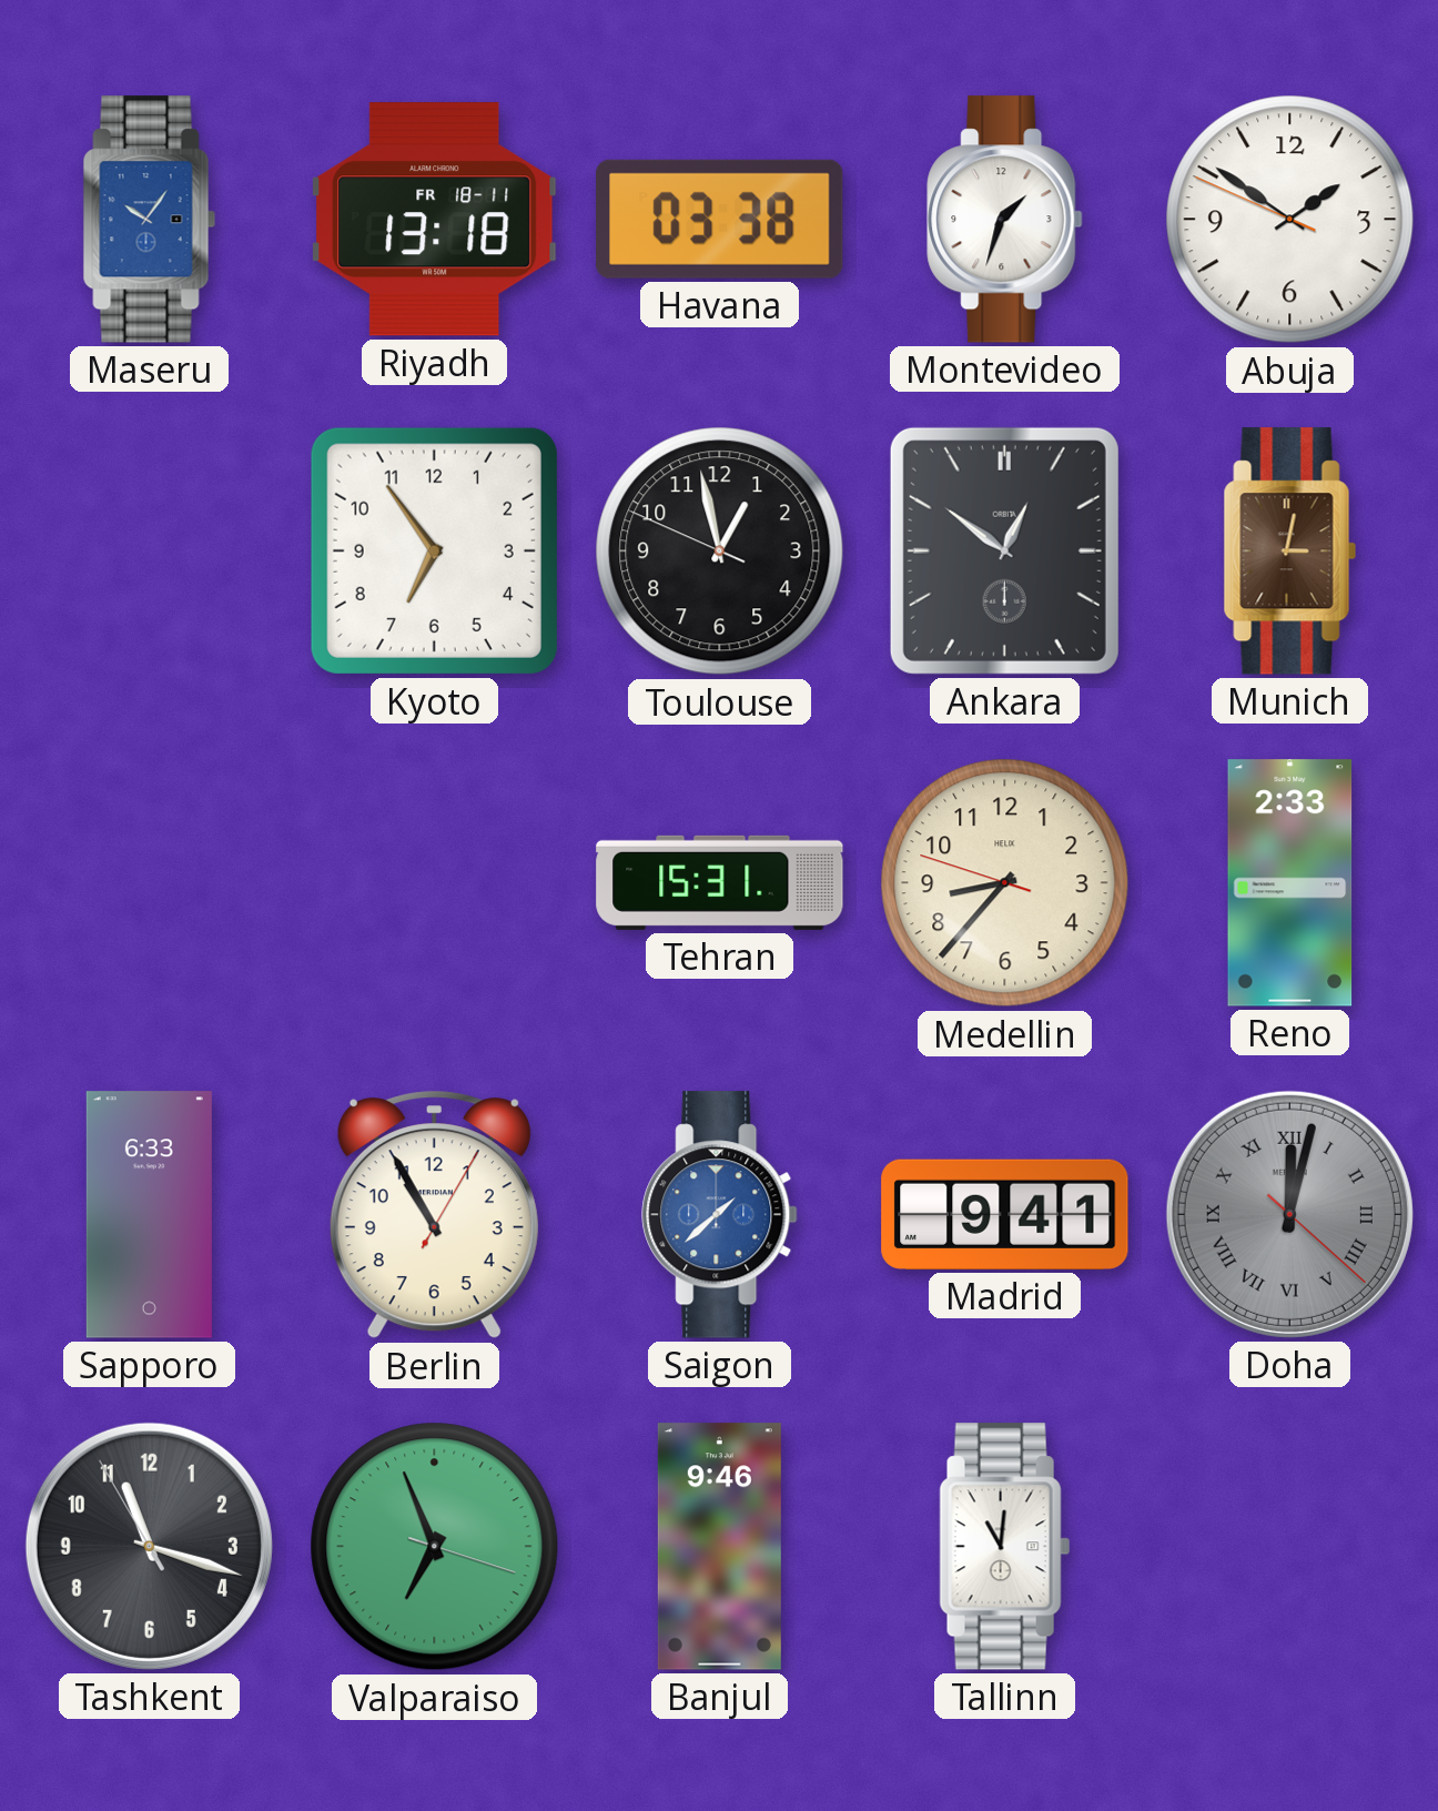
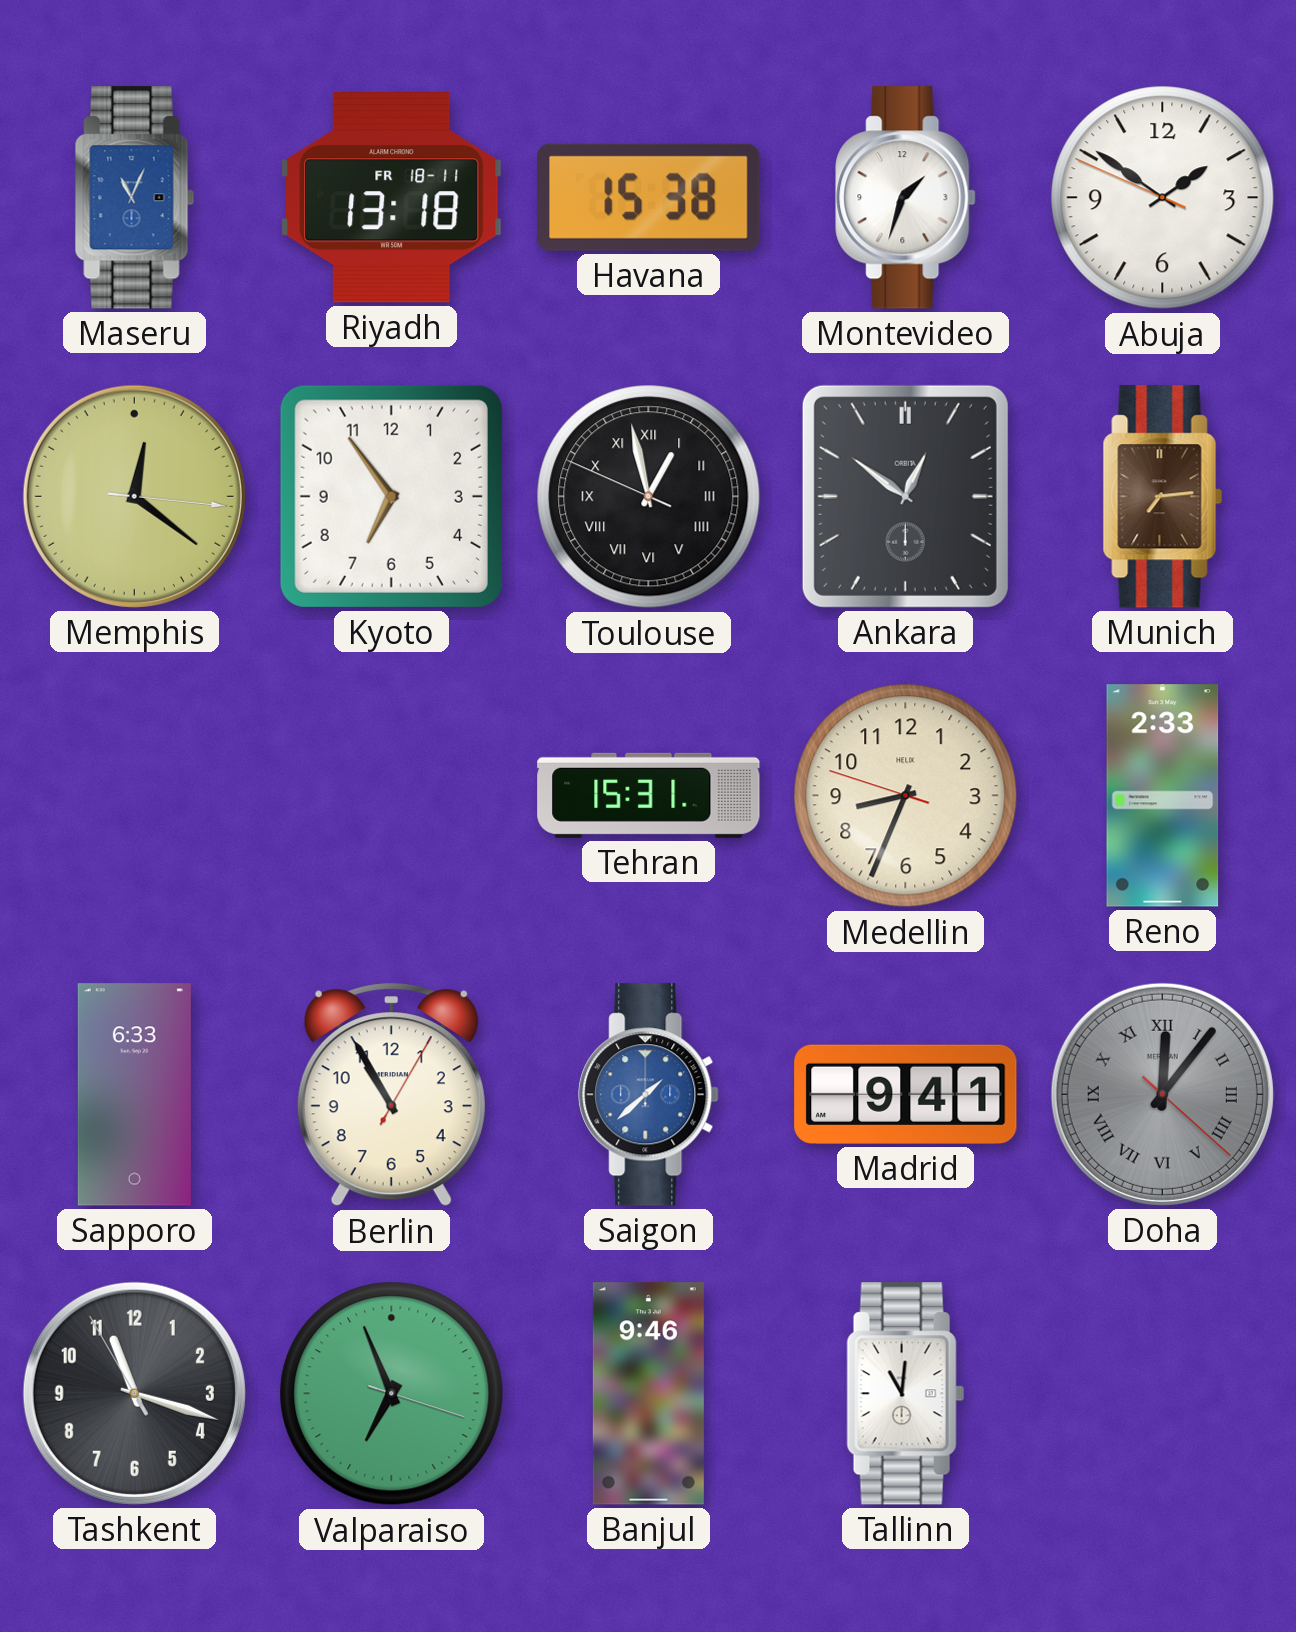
Maseru: 10:06 -> 11:04
Havana: 03:38 -> 15:38
Memphis: none -> 12:21
Toulouse numerals: Arabic -> Roman
Munich: 3:02 -> 7:14
Medellin: 8:36 -> 8:33
Doha: 12:02 -> 12:06
